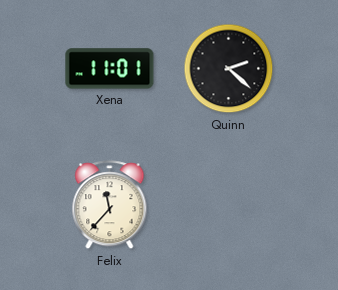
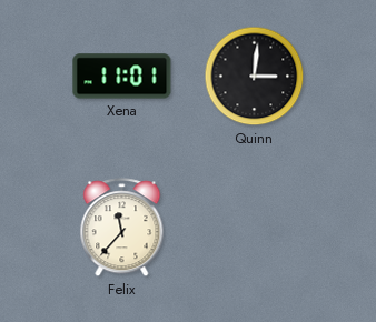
Quinn: 2:22 -> 3:01
